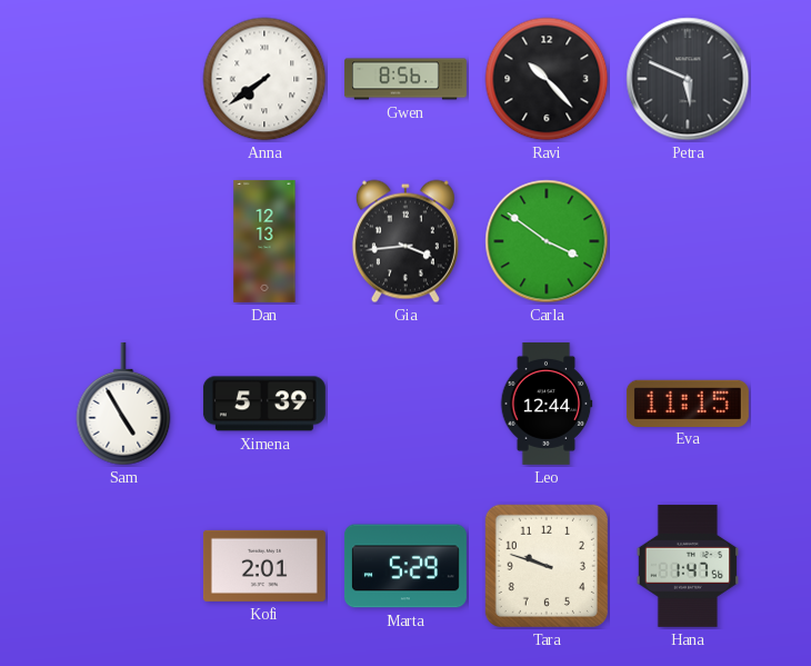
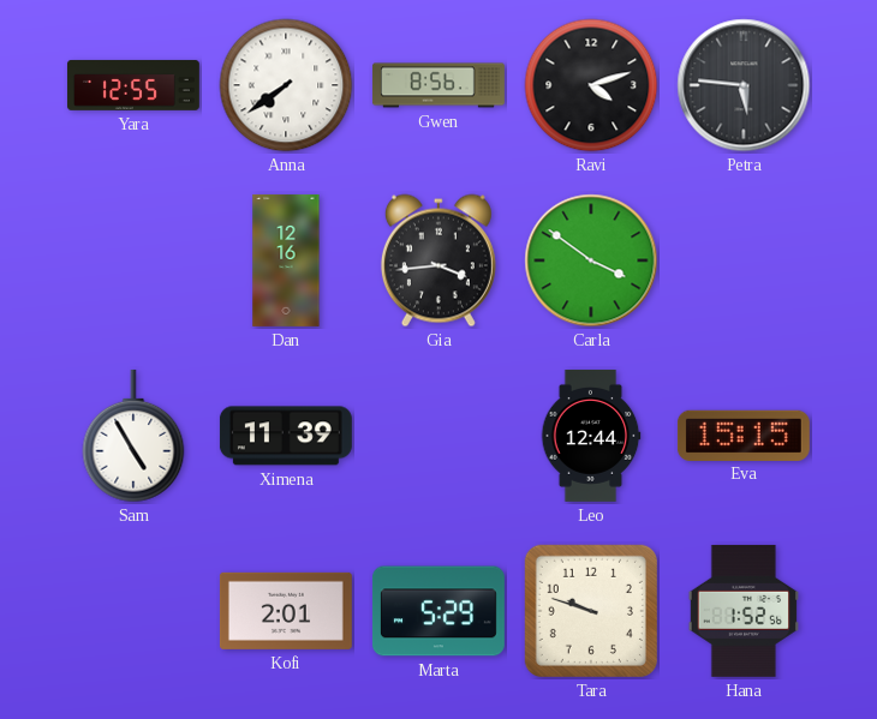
Yara: none -> 12:55
Ravi: 10:23 -> 4:12
Petra: 5:49 -> 5:46
Dan: 12:13 -> 12:16
Ximena: 5:39 -> 11:39
Eva: 11:15 -> 15:15
Hana: 1:47 -> 1:52
